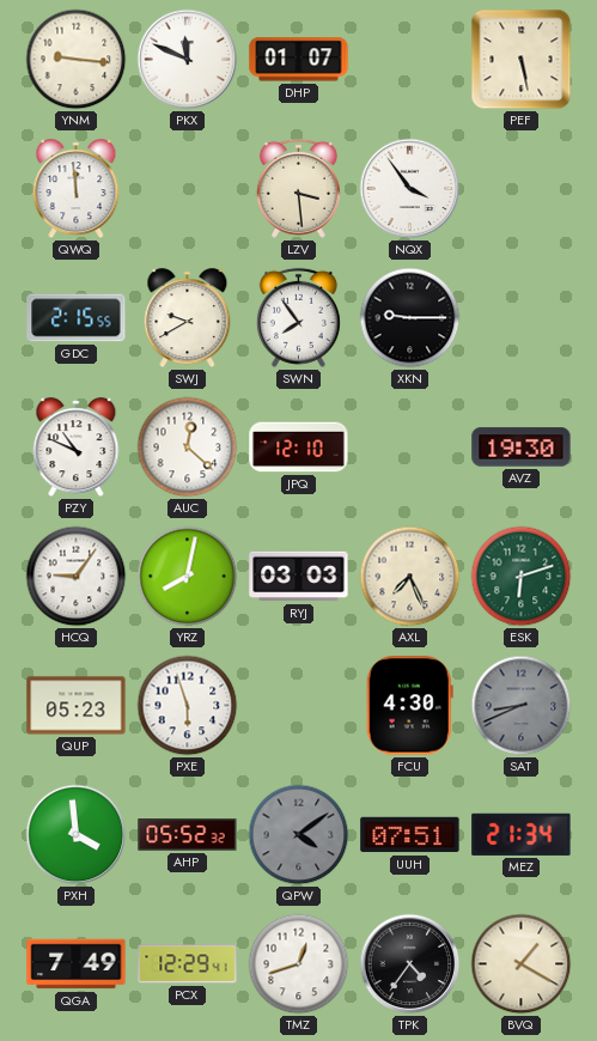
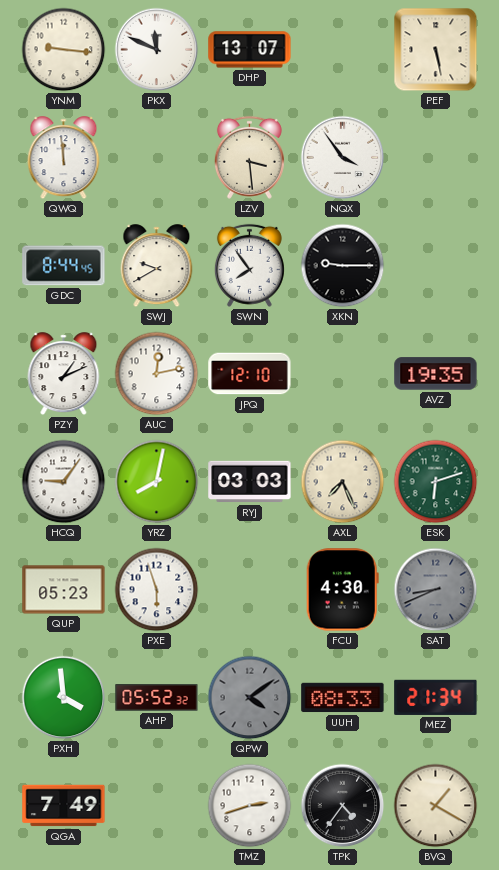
DHP: 01:07 -> 13:07
GDC: 2:15 -> 8:44
PZY: 10:49 -> 1:11
AUC: 12:22 -> 12:13
AVZ: 19:30 -> 19:35
UUH: 07:51 -> 08:33
PCX: 12:29 -> none
TMZ: 12:42 -> 2:42
